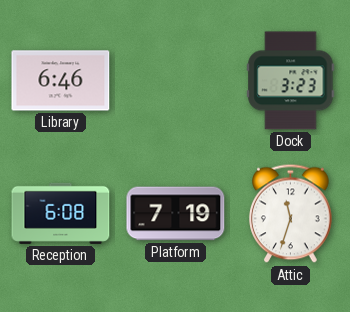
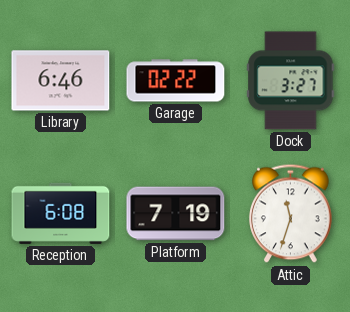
Garage: none -> 02:22
Dock: 3:23 -> 3:27
